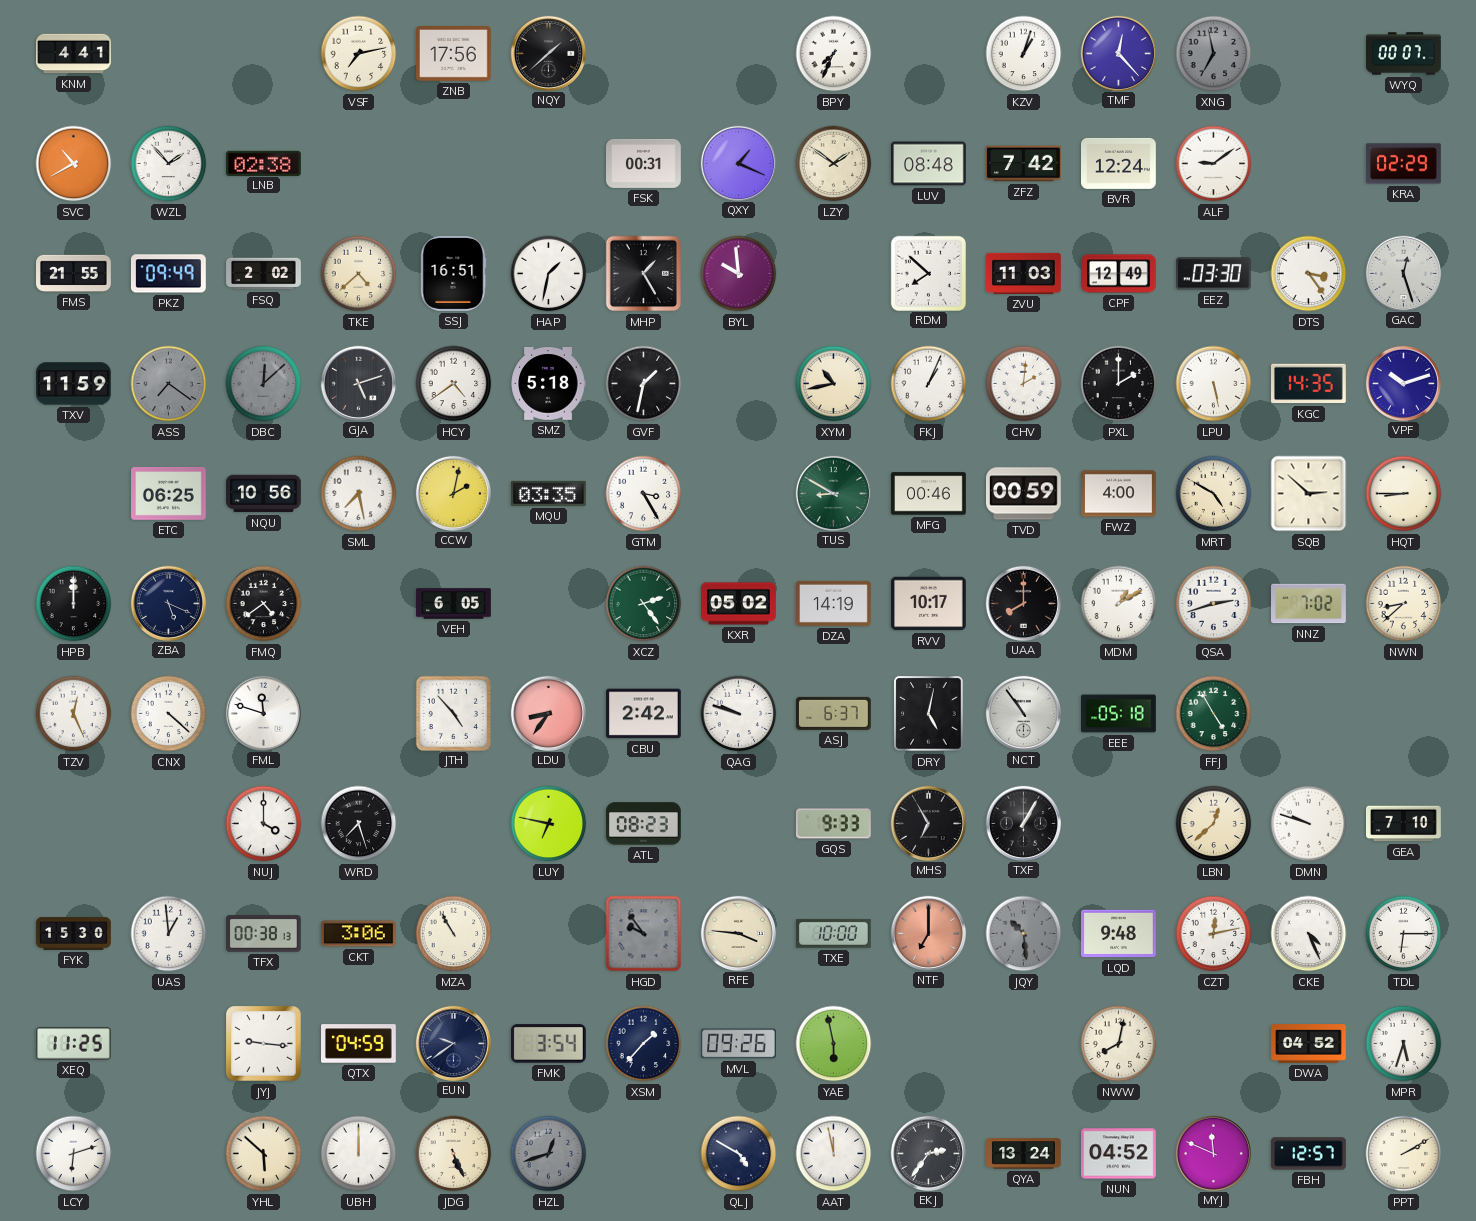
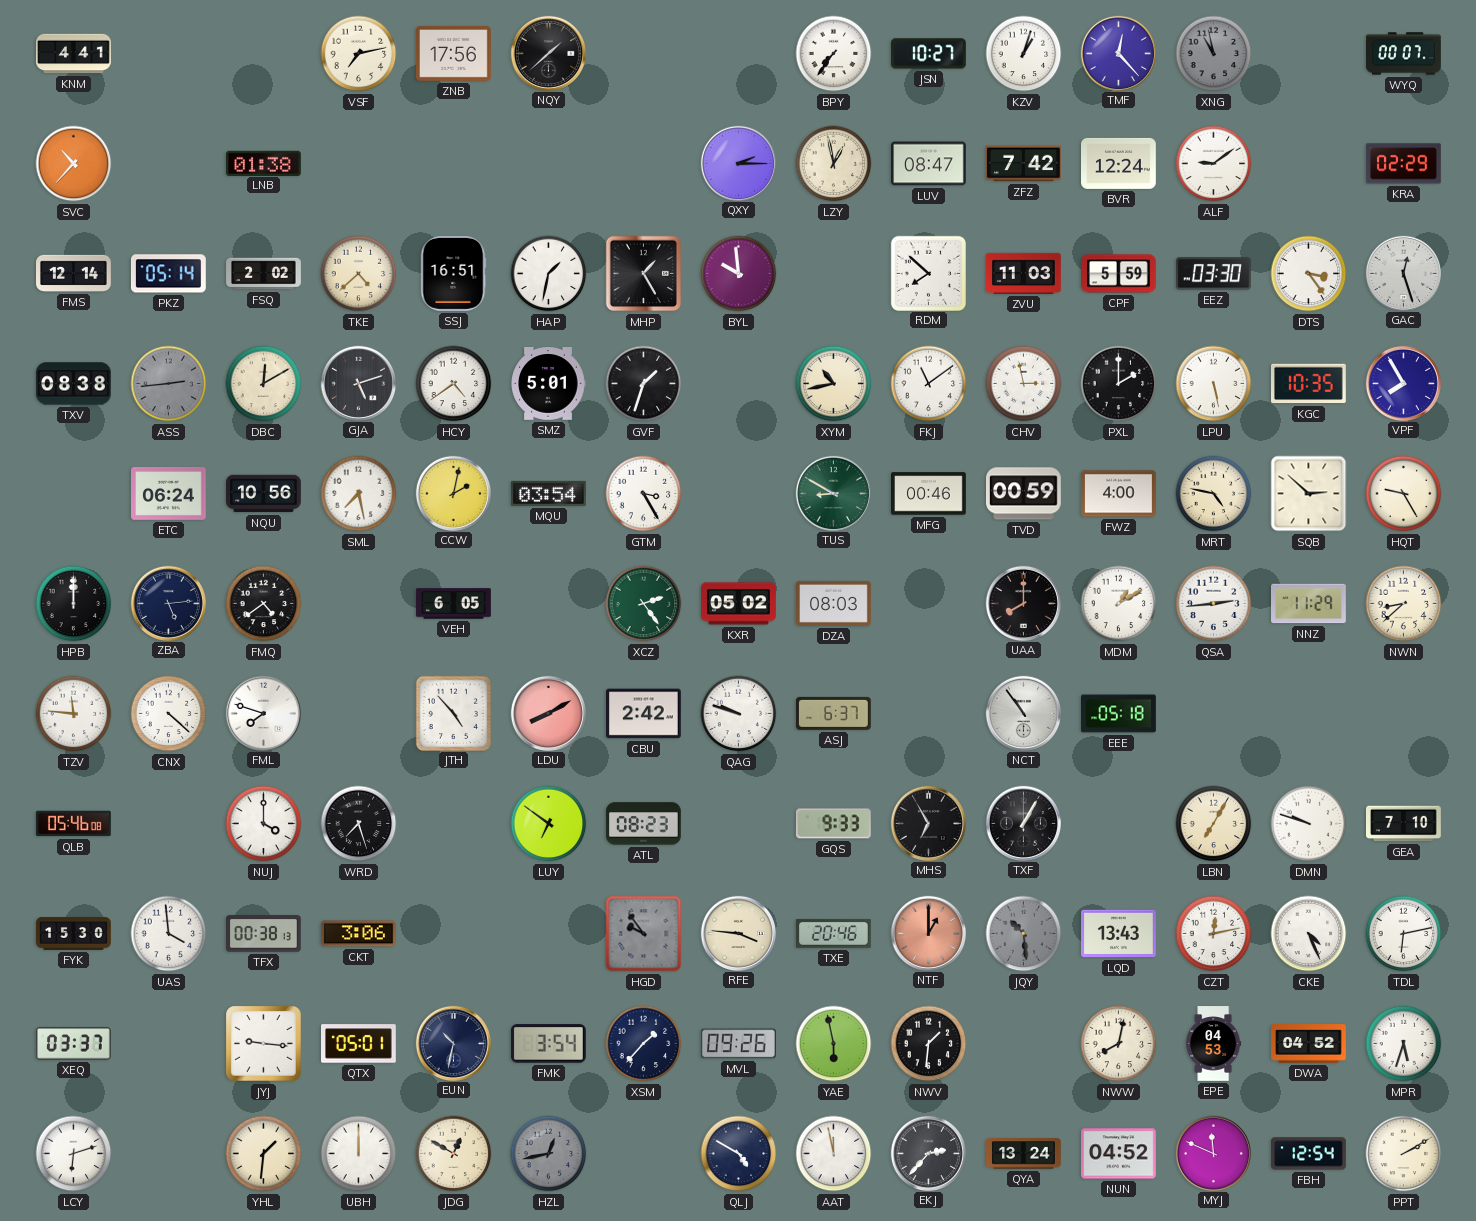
BPY: 7:34 -> 7:36
JSN: none -> 10:27
XNG: 6:58 -> 10:58
SVC: 10:40 -> 10:37
WZL: 1:53 -> none
LNB: 02:38 -> 01:38
FSK: 00:31 -> none
QXY: 1:19 -> 2:15
LZY: 1:51 -> 12:58
LUV: 08:48 -> 08:47
FMS: 21:55 -> 12:14
PKZ: 09:49 -> 05:14
CPF: 12:49 -> 5:59
TXV: 11:59 -> 08:38
ASS: 7:21 -> 2:44
DBC: 12:08 -> 12:10
DBC dial: grey -> cream
SMZ: 5:18 -> 5:01
GVF: 1:32 -> 1:33
FKJ: 1:04 -> 11:09
CHV: 2:01 -> 2:58
KGC: 14:35 -> 10:35
VPF: 10:12 -> 7:55
ETC: 06:25 -> 06:24
MQU: 03:35 -> 03:54
MRT: 4:50 -> 4:47
HQT: 8:45 -> 9:25
ZBA: 5:19 -> 5:14
DZA: 14:19 -> 08:03
RVV: 10:17 -> none
QSA: 2:42 -> 2:44
NNZ: 7:02 -> 11:29
TZV: 12:26 -> 11:46
FML: 11:48 -> 7:48
LDU: 8:36 -> 8:10
DRY: 5:02 -> none
FFJ: 4:55 -> none
QLB: none -> 05:46
LUY: 6:47 -> 6:51
LBN: 12:38 -> 7:05
UAS: 12:59 -> 3:59
MZA: 10:55 -> none
TXE: 10:00 -> 20:46
NTF: 7:00 -> 1:00
LQD: 9:48 -> 13:43
TDL: 6:15 -> 6:13
XEQ: 11:25 -> 03:37
QTX: 04:59 -> 05:01
EUN: 9:39 -> 10:32
NWV: none -> 1:31
EPE: none -> 04:53
YHL: 5:52 -> 1:31
JDG: 5:26 -> 12:50
HZL: 12:42 -> 12:43
EKJ: 2:36 -> 2:37
FBH: 12:57 -> 12:54
